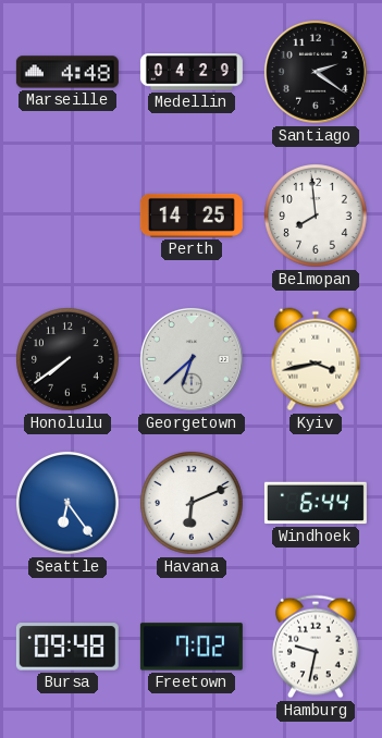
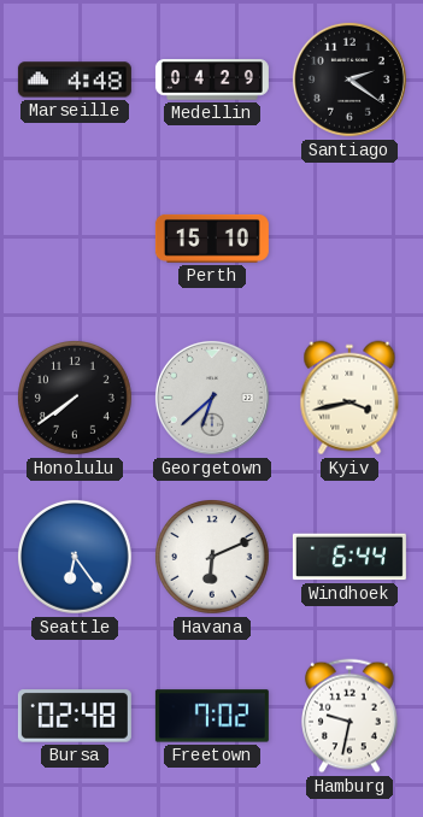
Perth: 14:25 -> 15:10
Belmopan: 7:59 -> none
Bursa: 09:48 -> 02:48
